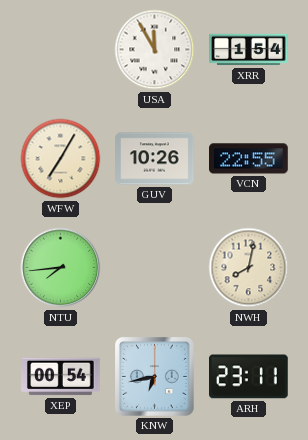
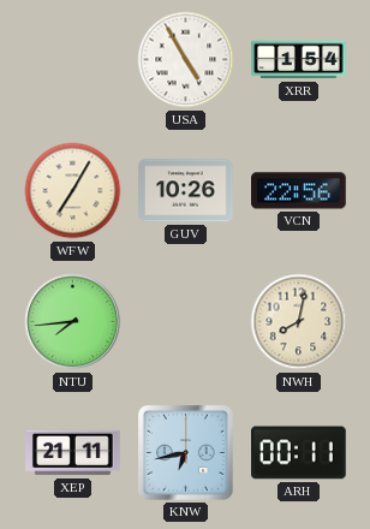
USA: 11:55 -> 4:55
VCN: 22:55 -> 22:56
XEP: 00:54 -> 21:11
ARH: 23:11 -> 00:11
